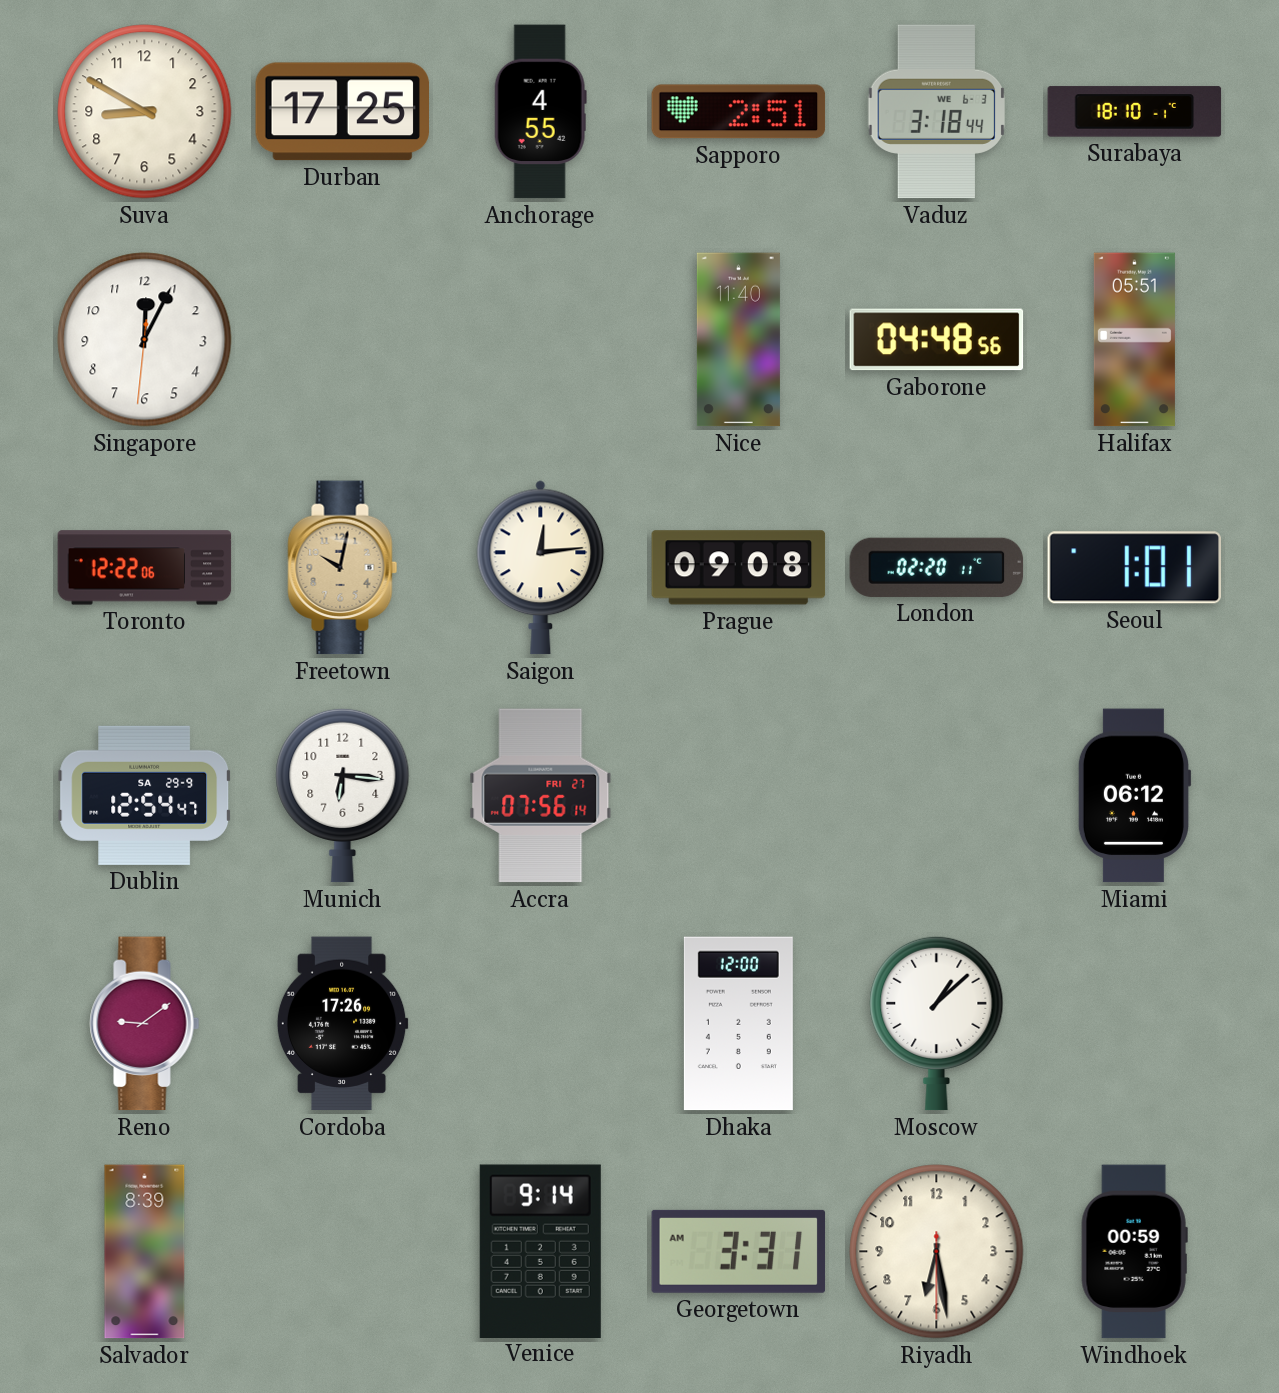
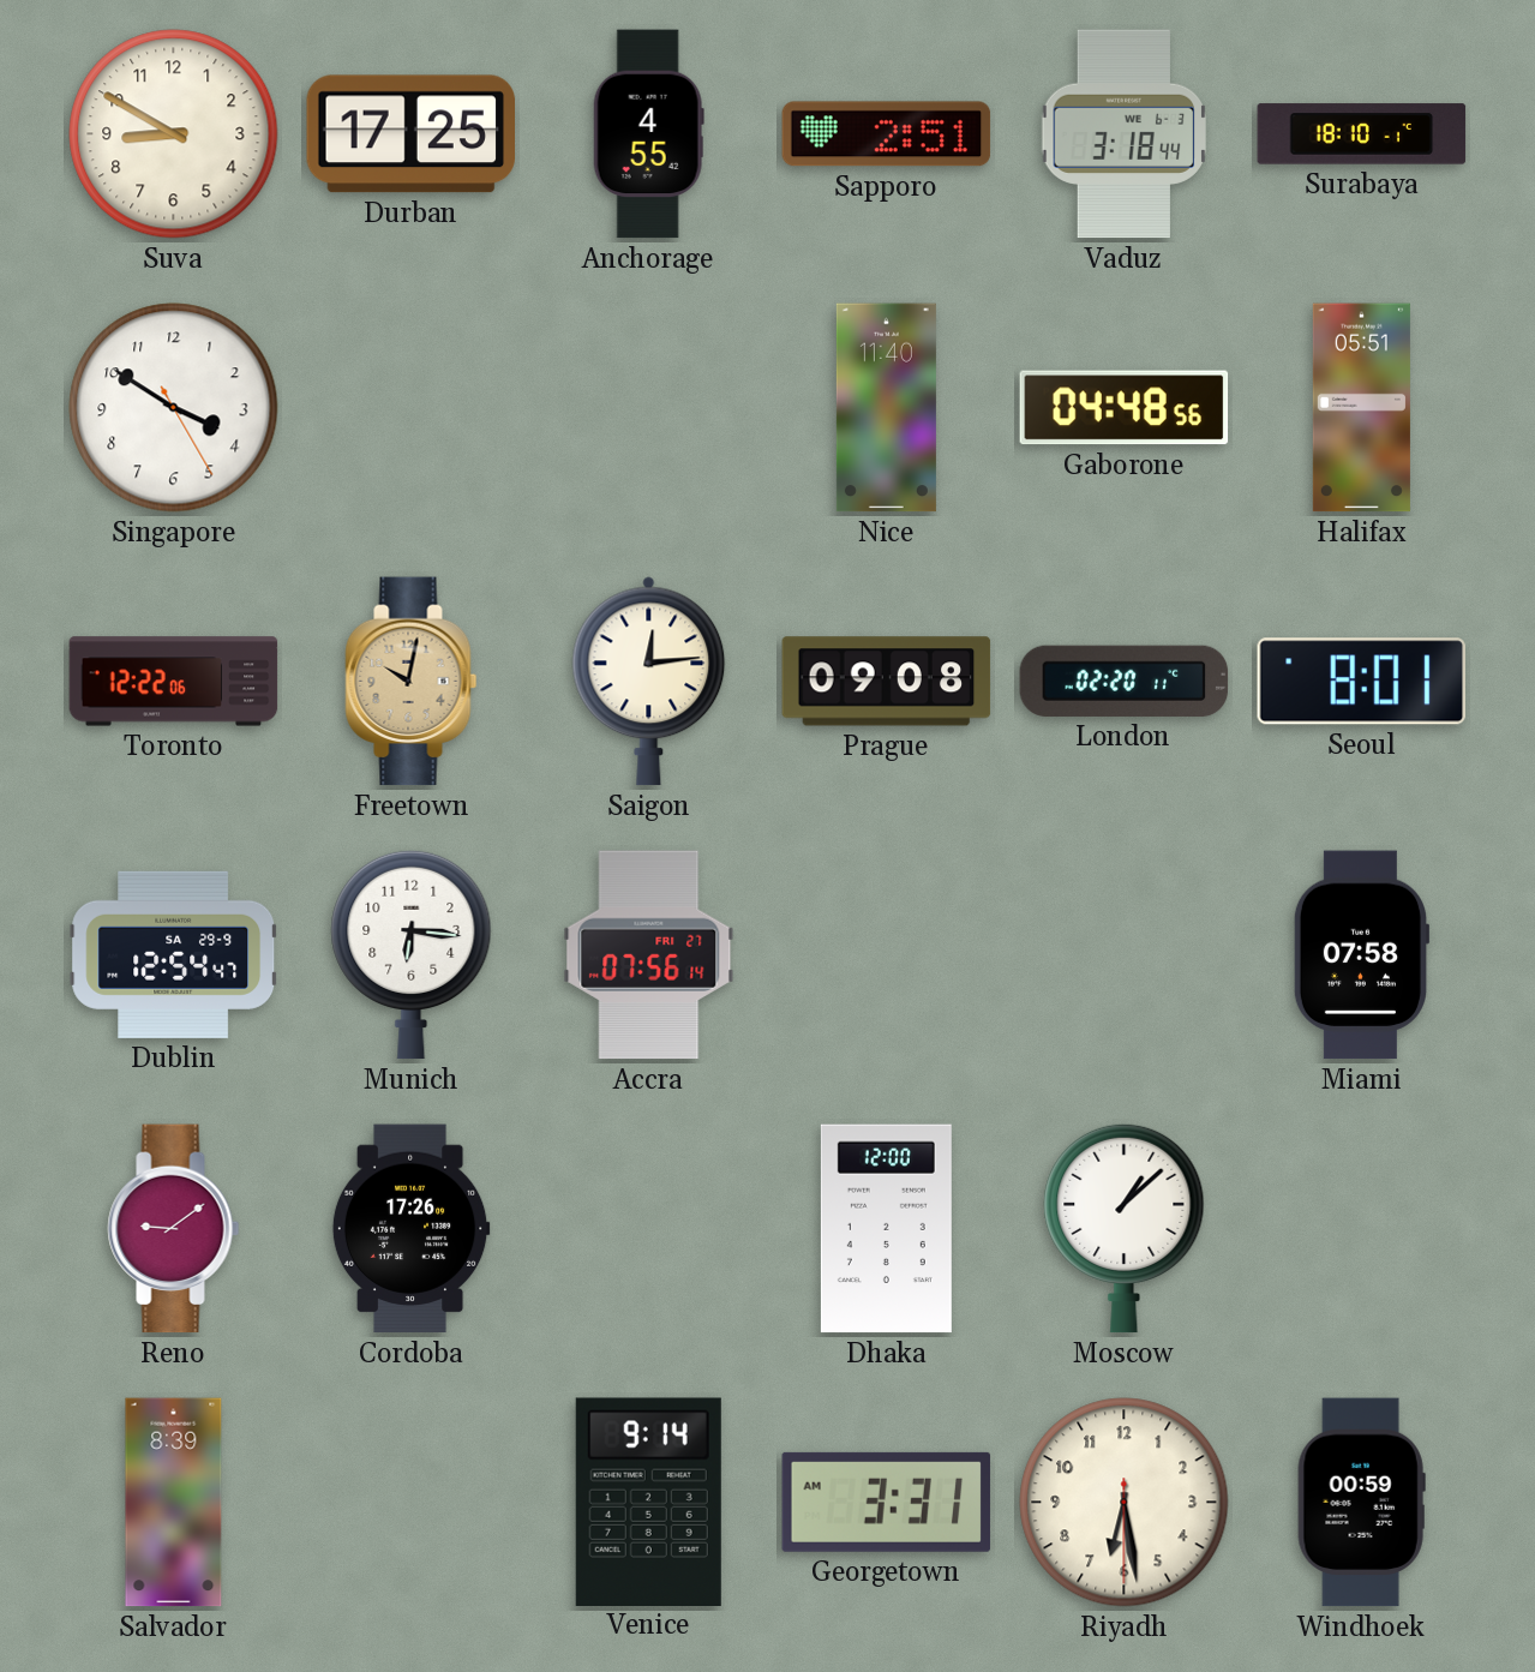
Singapore: 12:04 -> 3:50
Seoul: 1:01 -> 8:01
Miami: 06:12 -> 07:58
